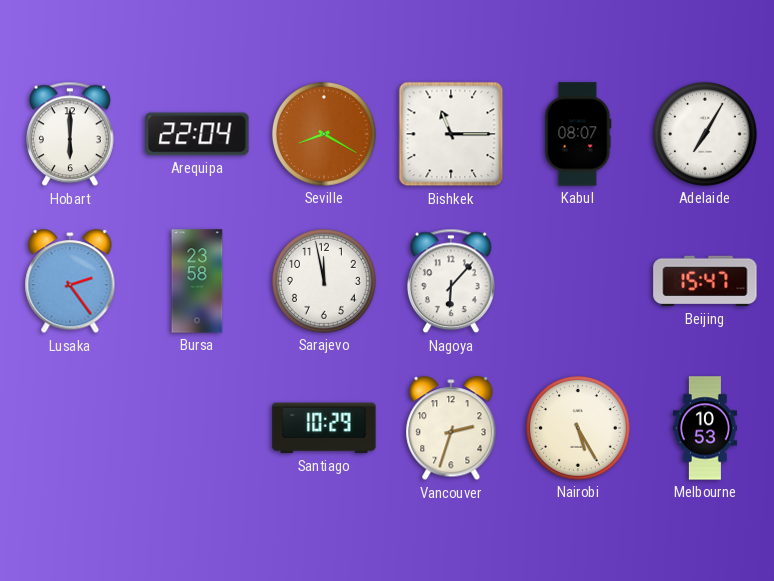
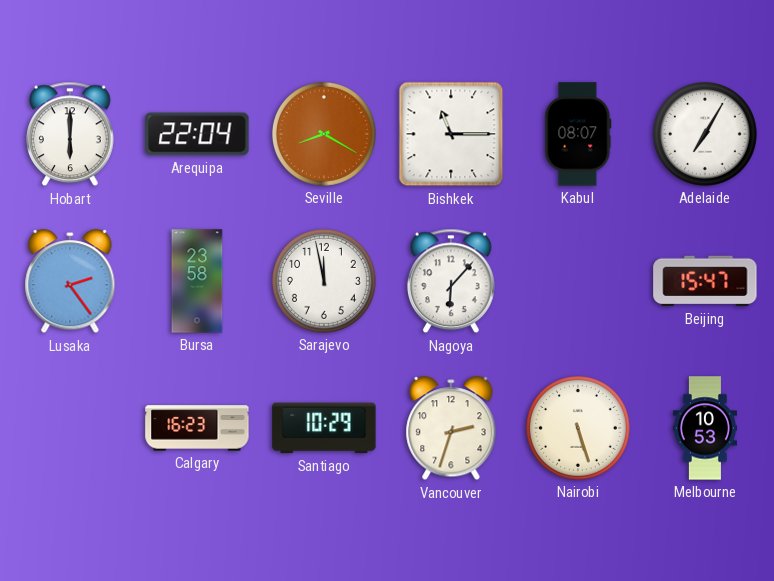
Calgary: none -> 16:23
Nairobi: 5:25 -> 5:27
